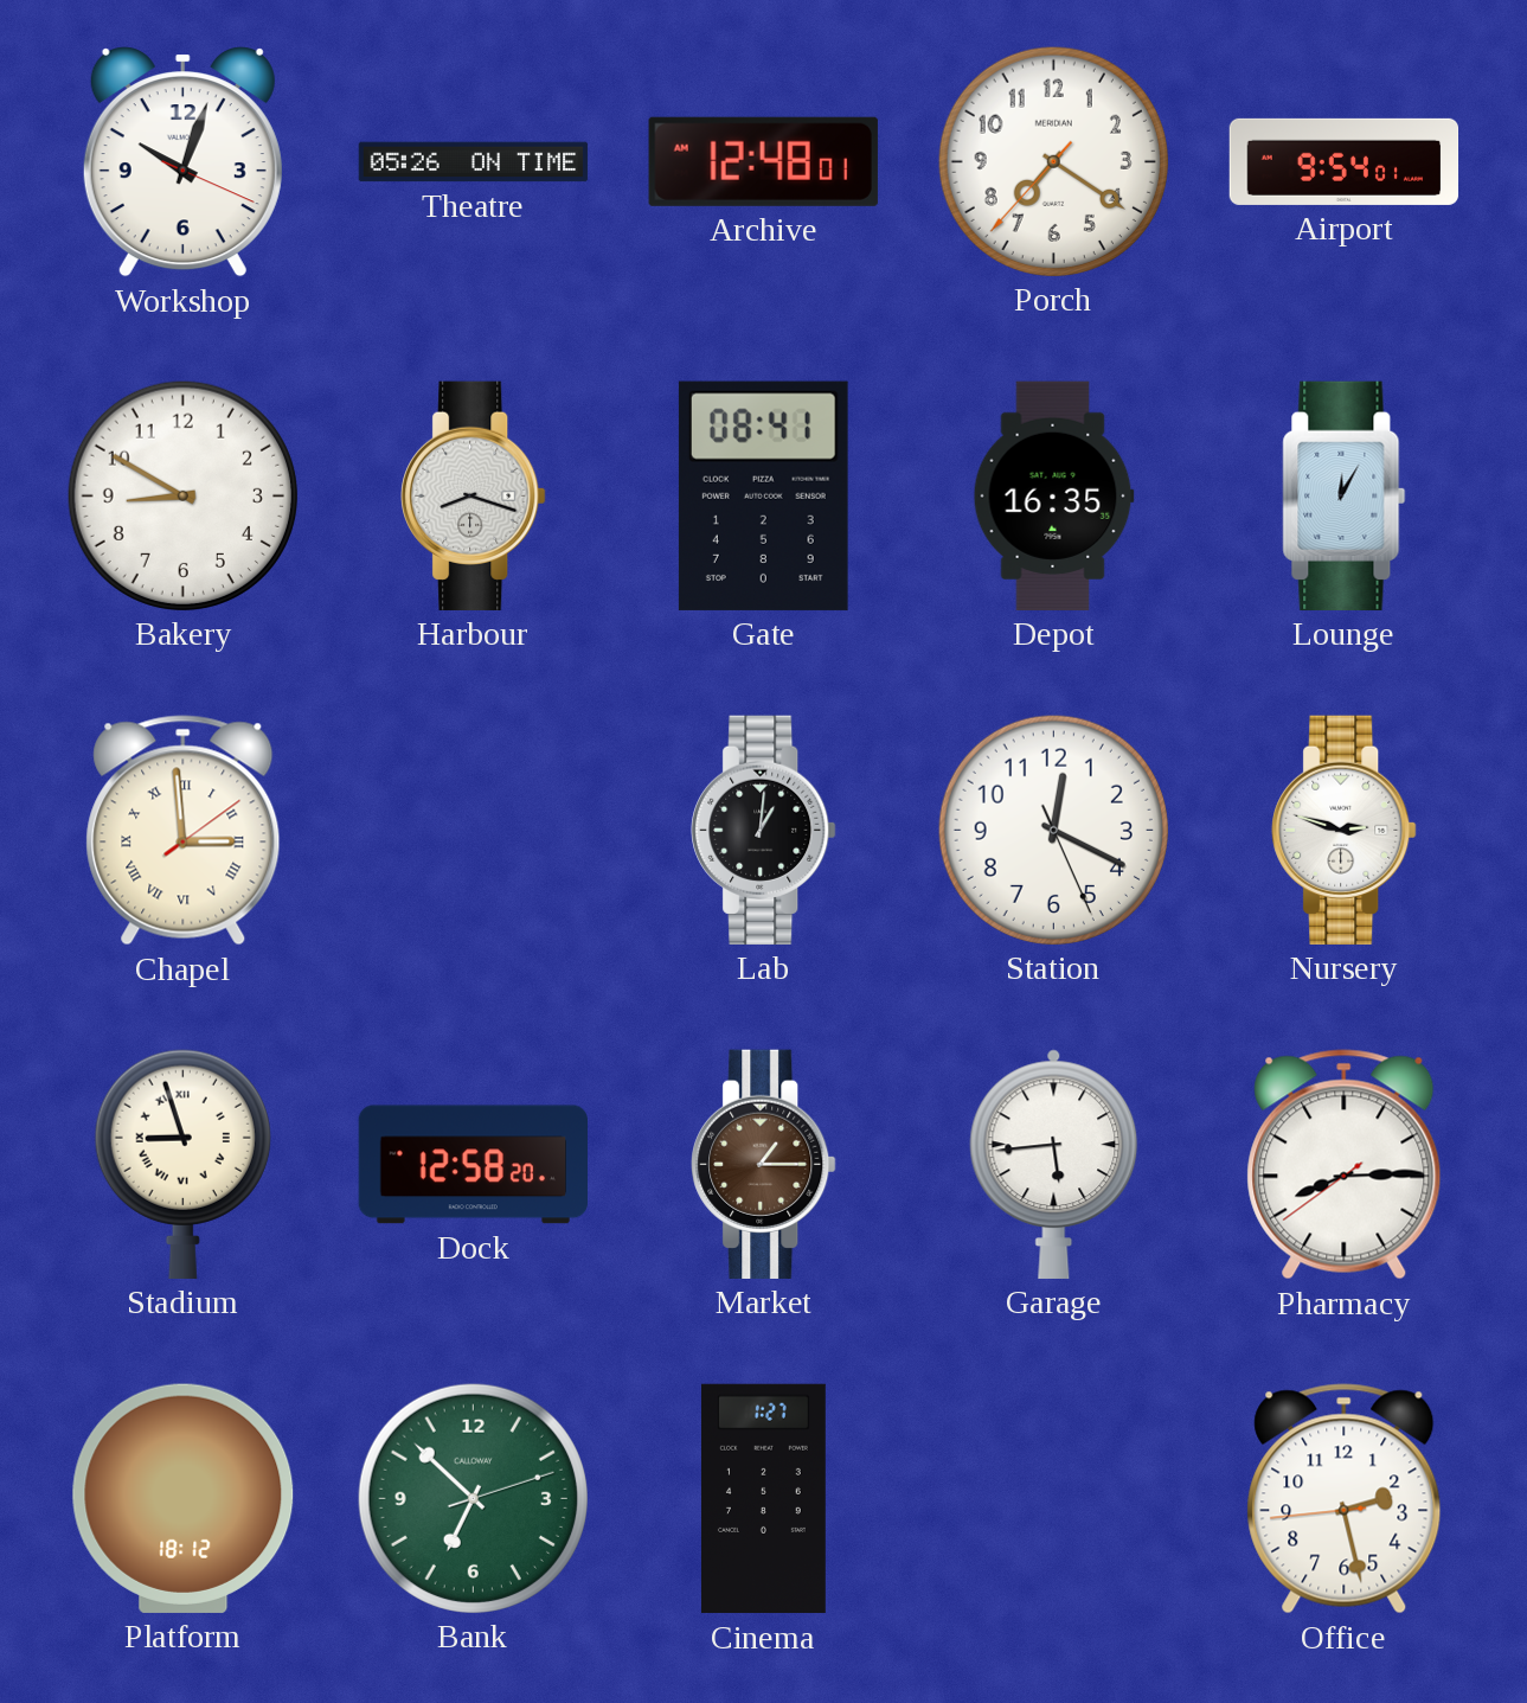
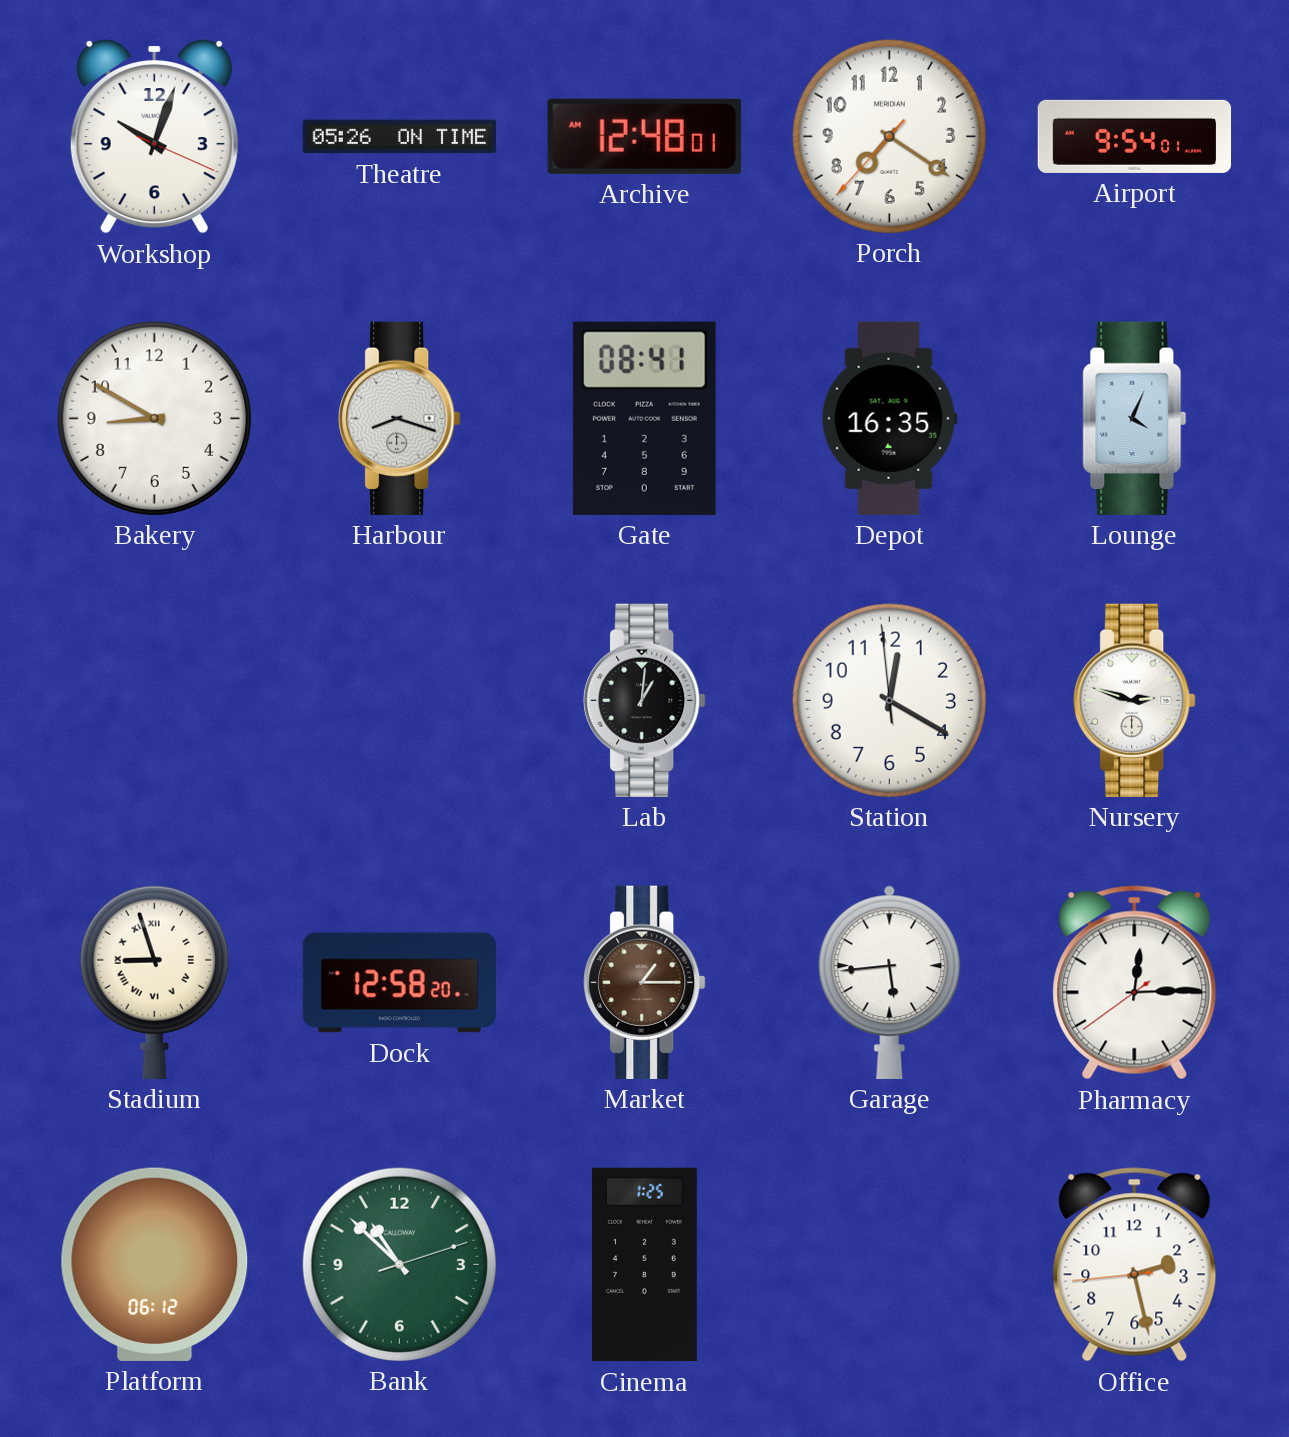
Lounge: 12:05 -> 4:04
Chapel: 2:59 -> none
Station: 12:19:26 -> 12:19:59
Pharmacy: 8:14 -> 12:14
Platform: 18:12 -> 06:12
Bank: 6:52 -> 10:52
Cinema: 1:27 -> 1:25
